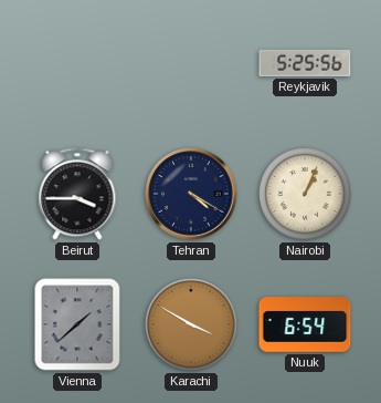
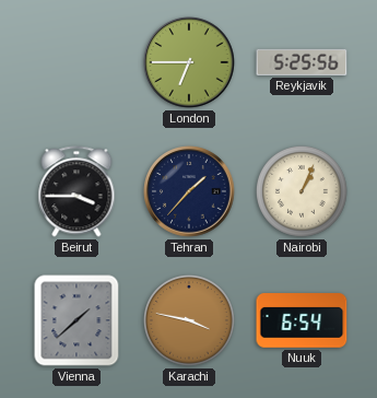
London: none -> 6:45
Tehran: 4:20 -> 1:37
Karachi: 3:50 -> 3:47
